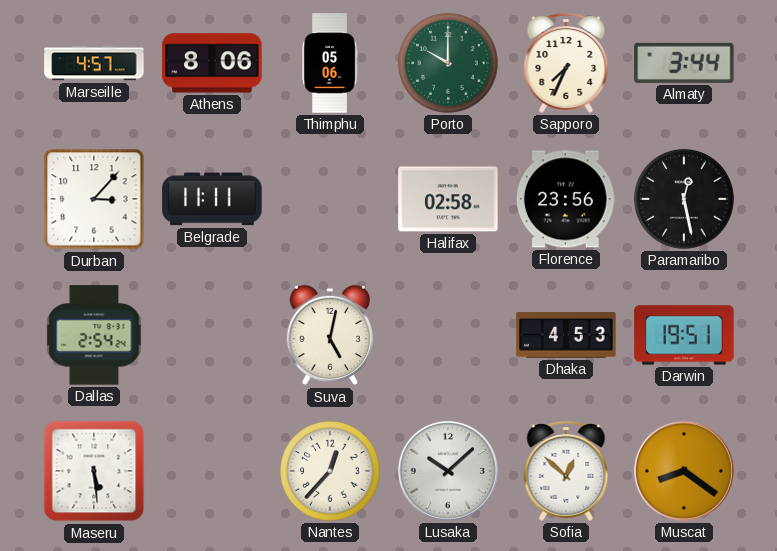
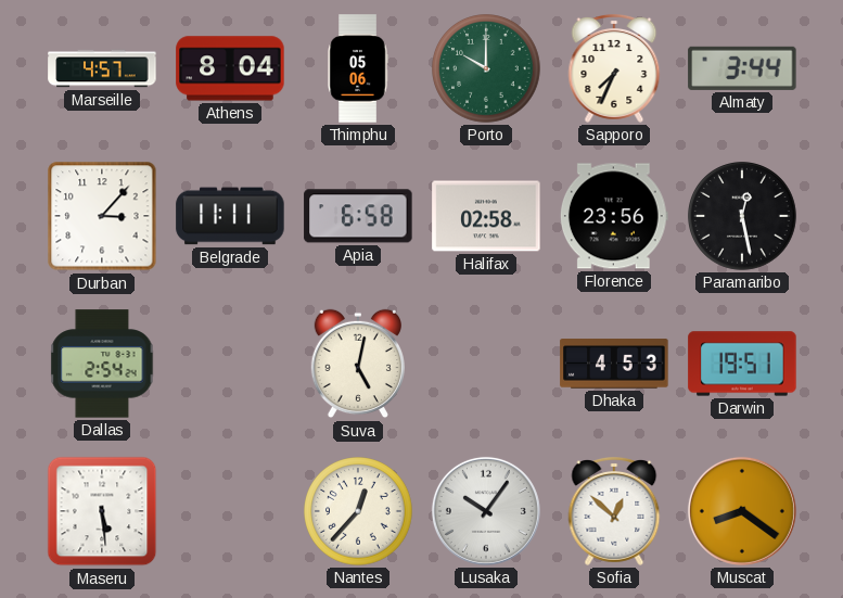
Athens: 8:06 -> 8:04
Apia: none -> 6:58
Lusaka: 10:08 -> 10:06
